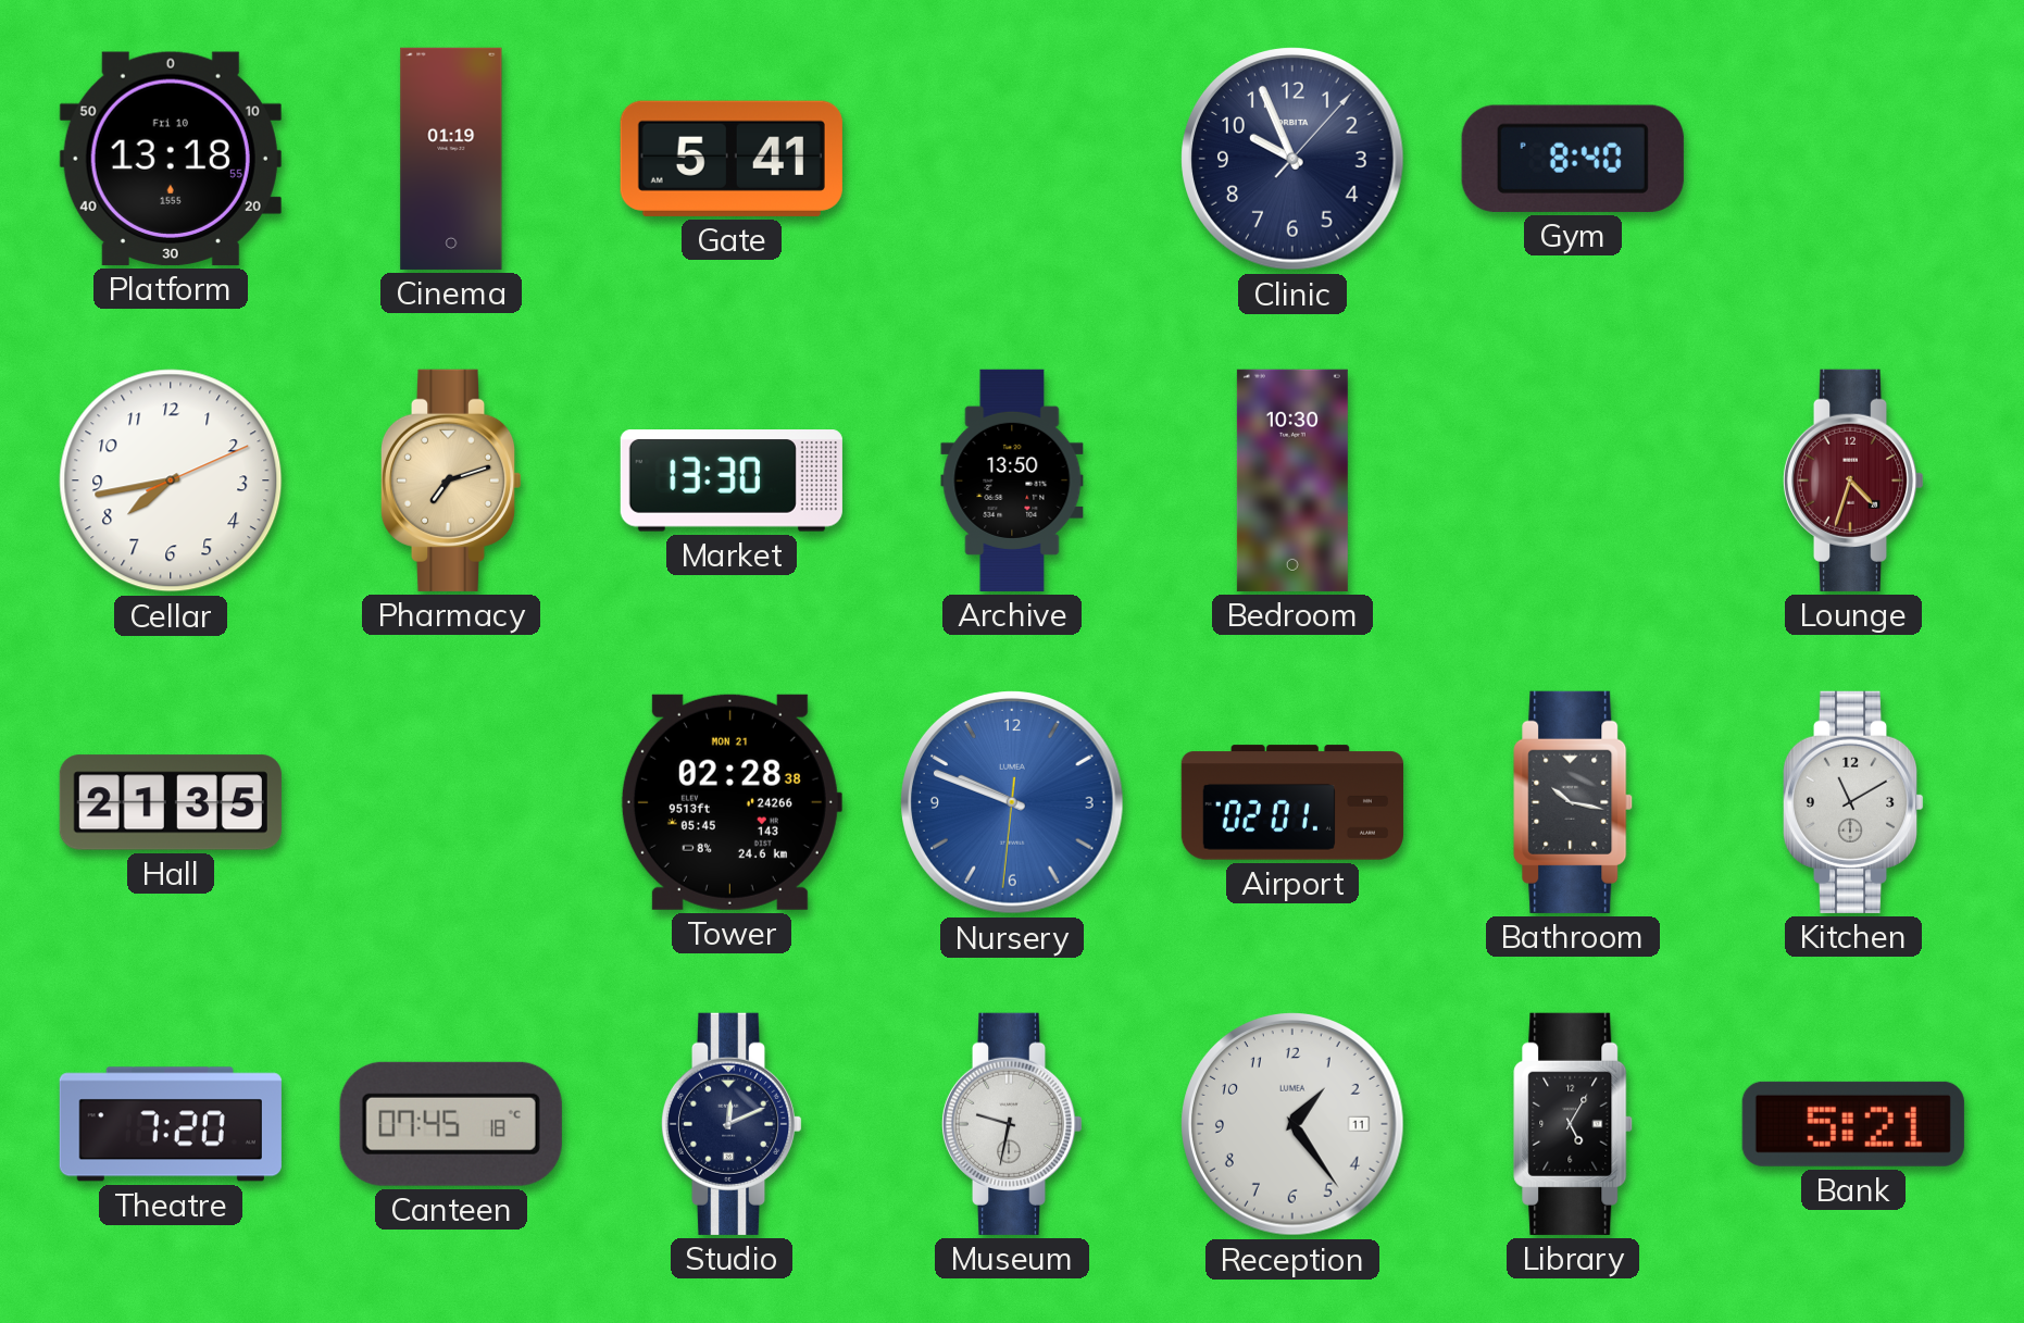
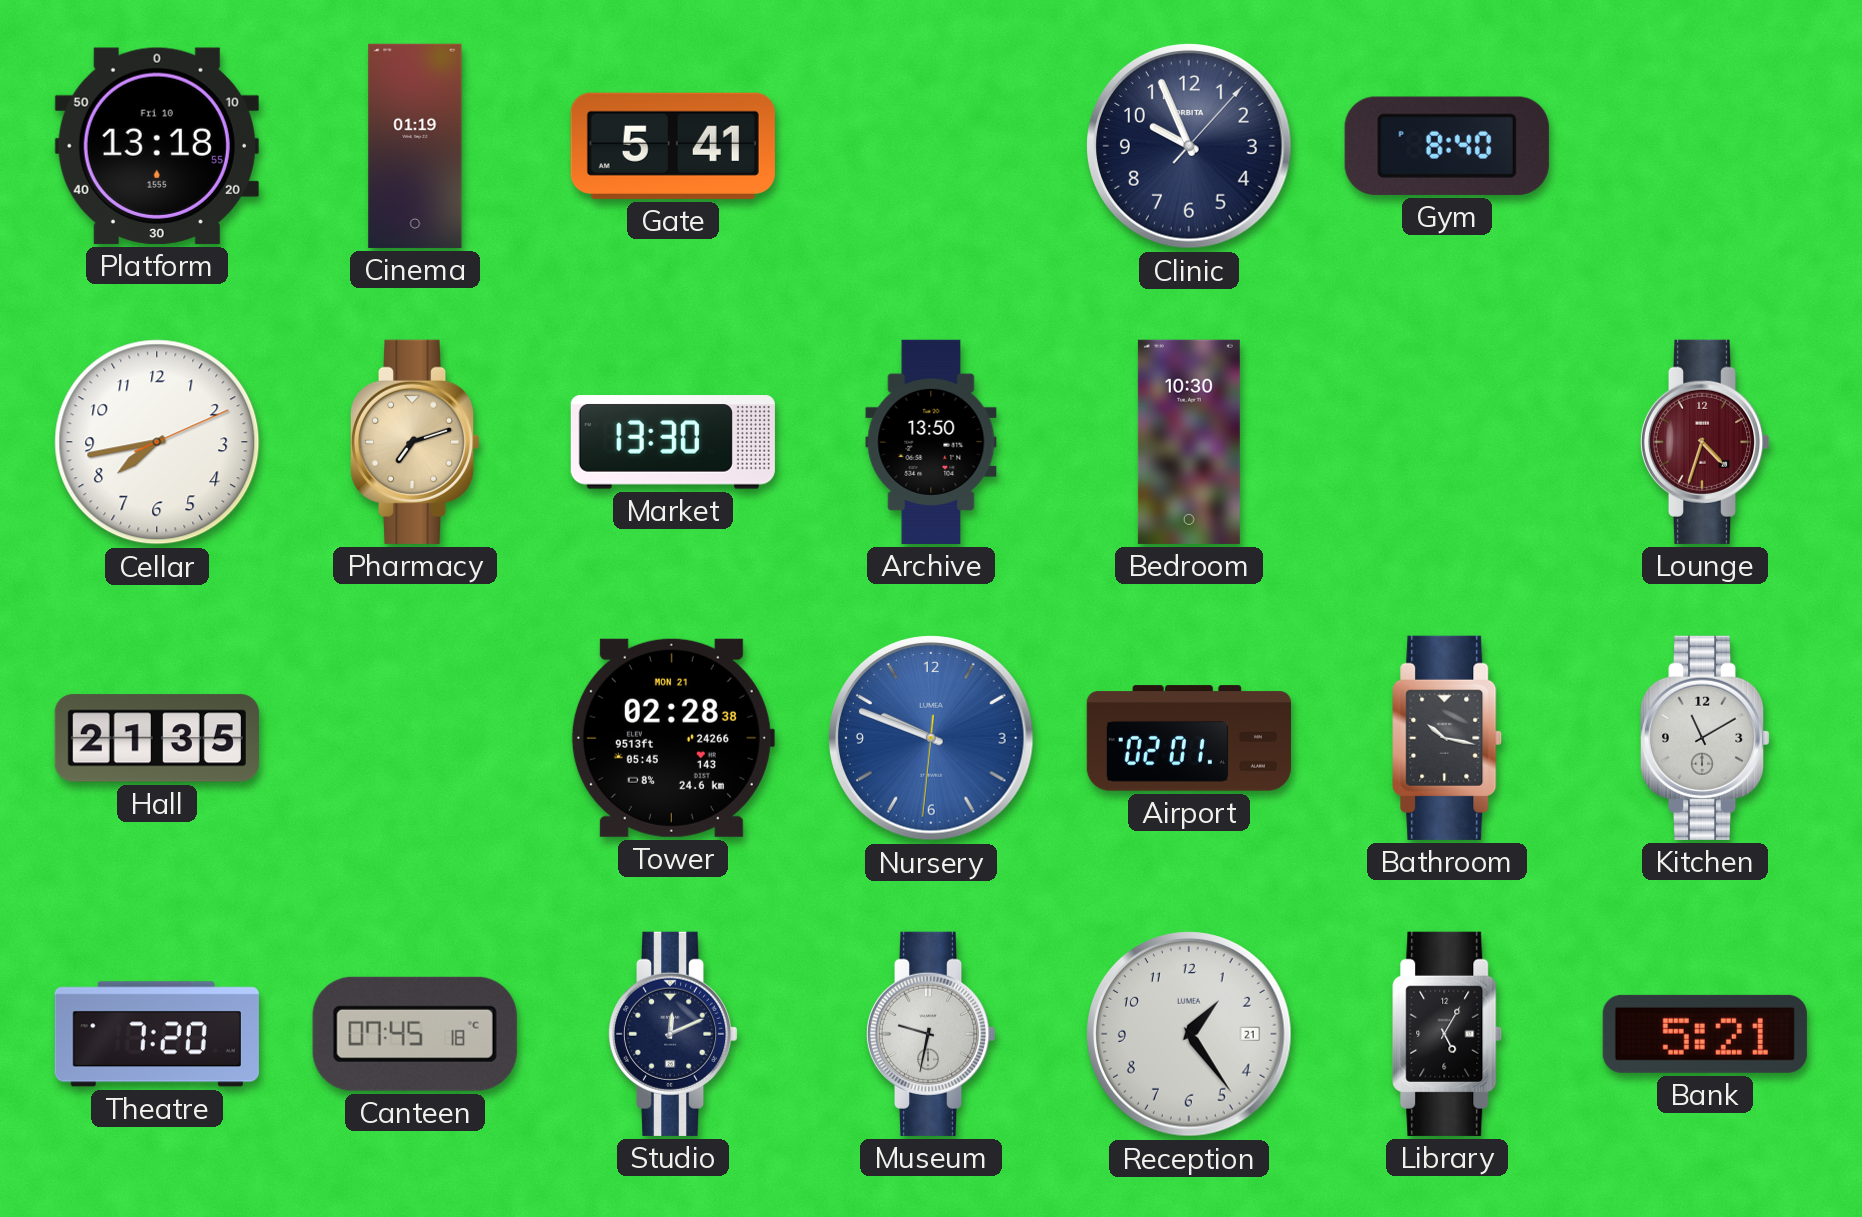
Reception date: 11 -> 21
